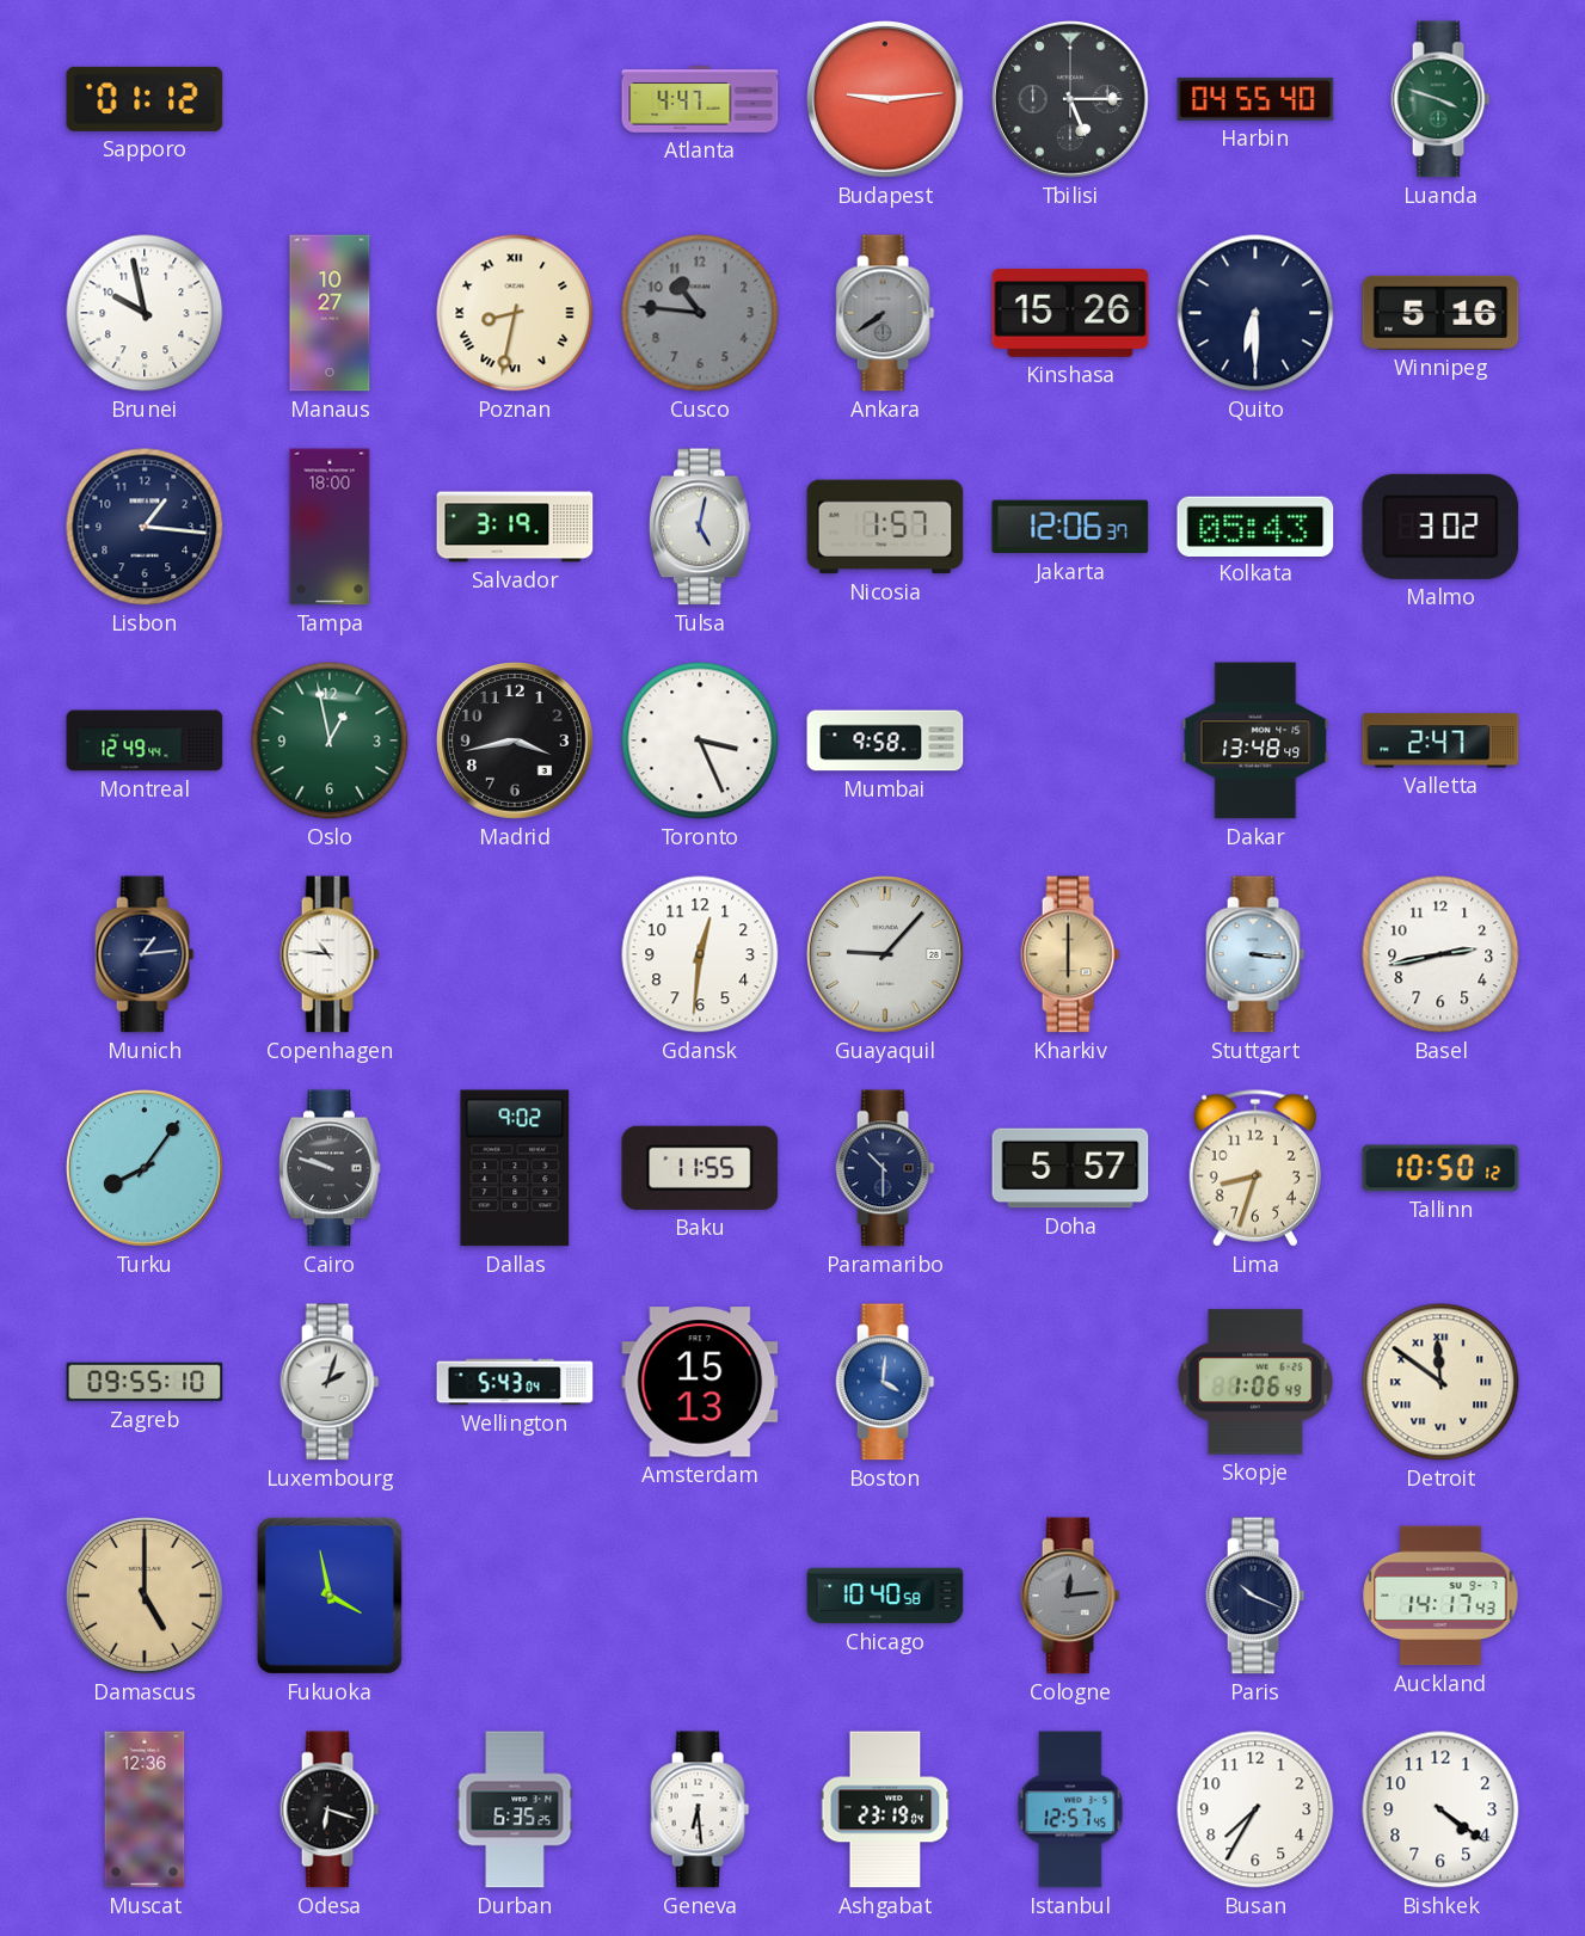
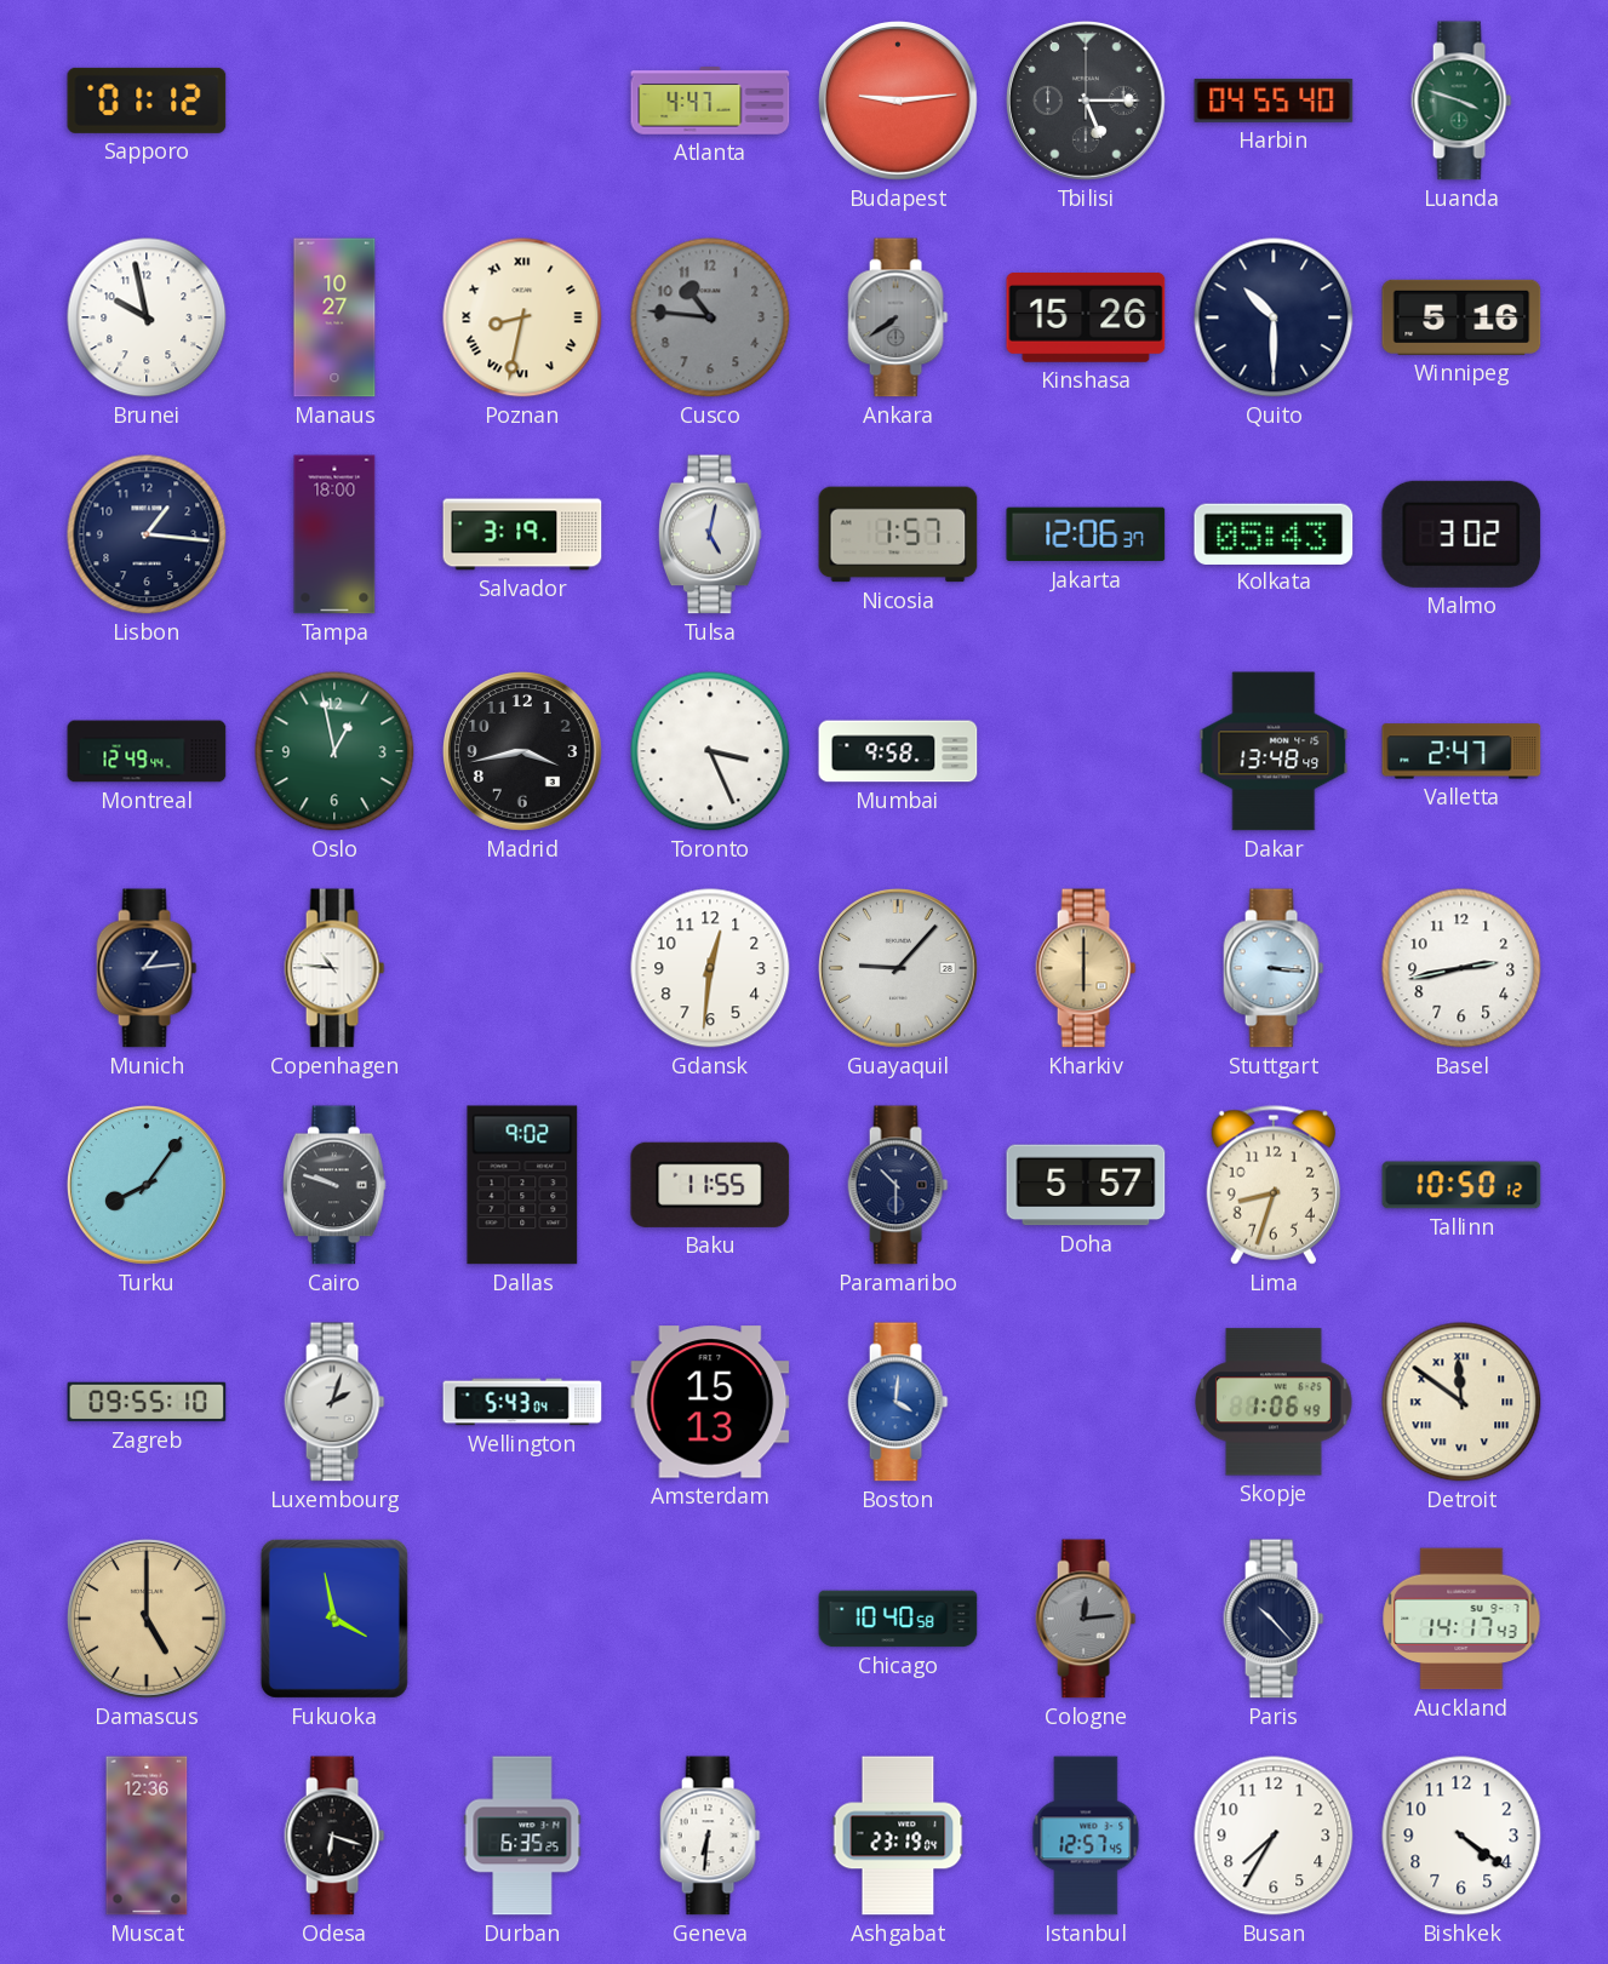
Quito: 6:30 -> 10:30
Paris: 10:19 -> 10:23
Geneva: 6:29 -> 6:31
